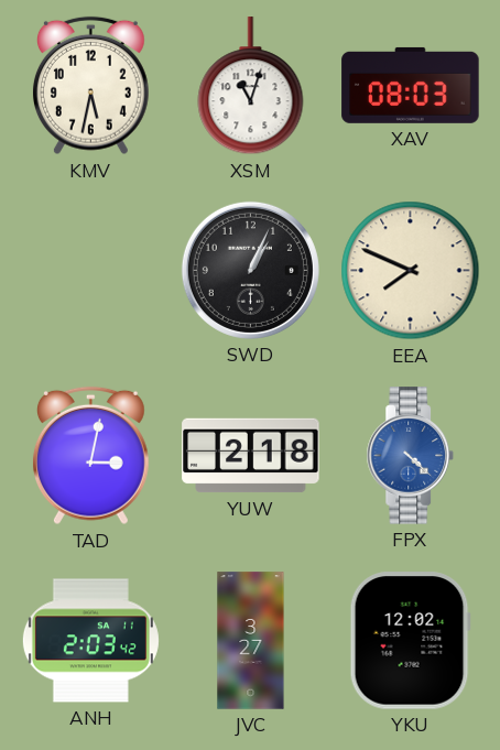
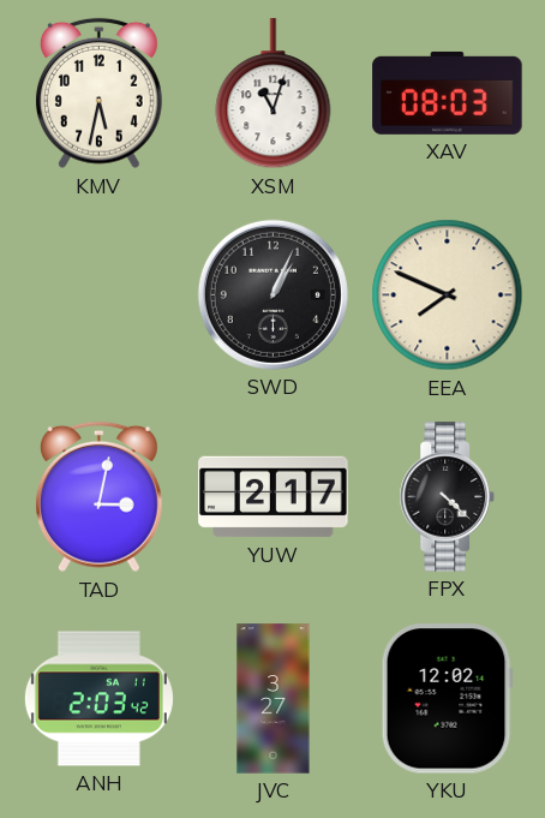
YUW: 2:18 -> 2:17
FPX dial: blue -> black
